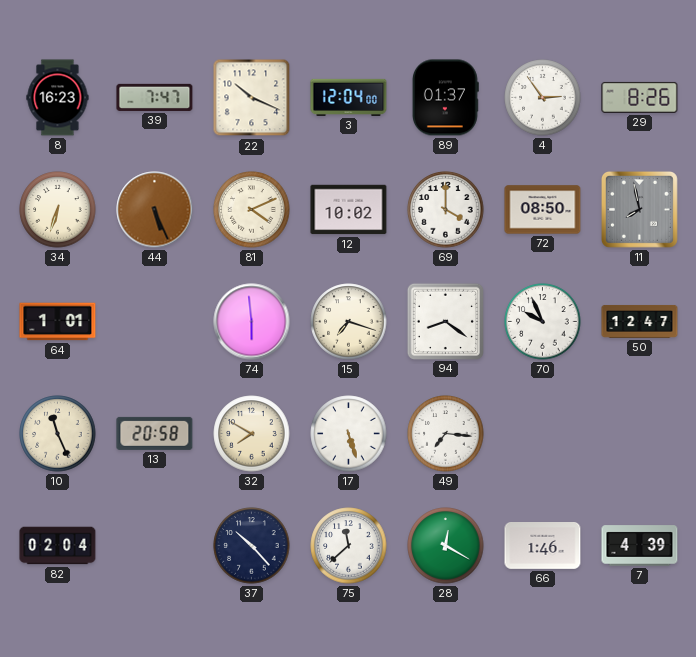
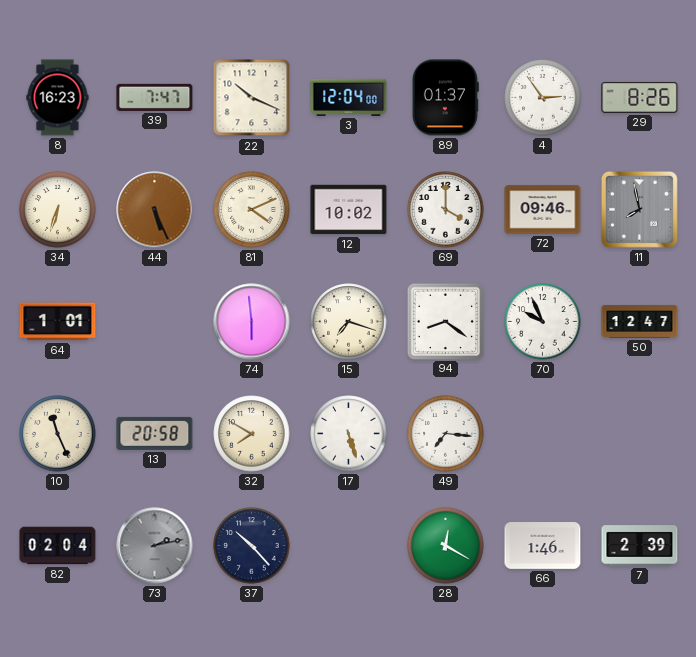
72: 08:50 -> 09:46
73: none -> 2:13
75: 11:38 -> none
7: 4:39 -> 2:39
